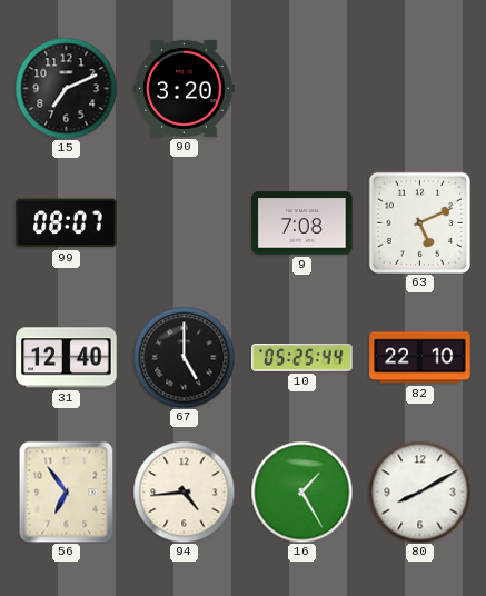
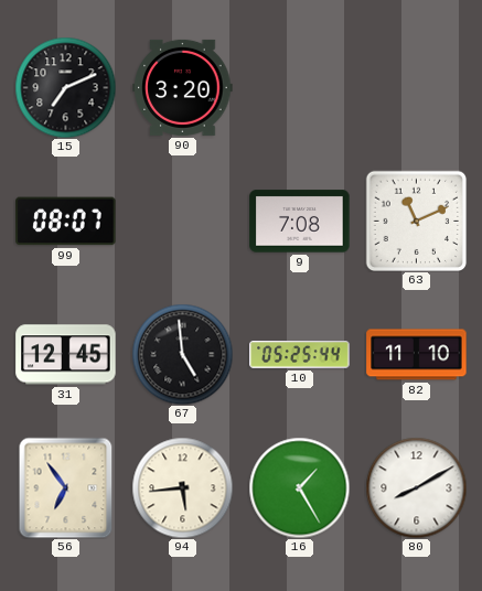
63: 5:11 -> 11:11
31: 12:40 -> 12:45
67: 5:00 -> 4:59
82: 22:10 -> 11:10
94: 4:44 -> 5:44
